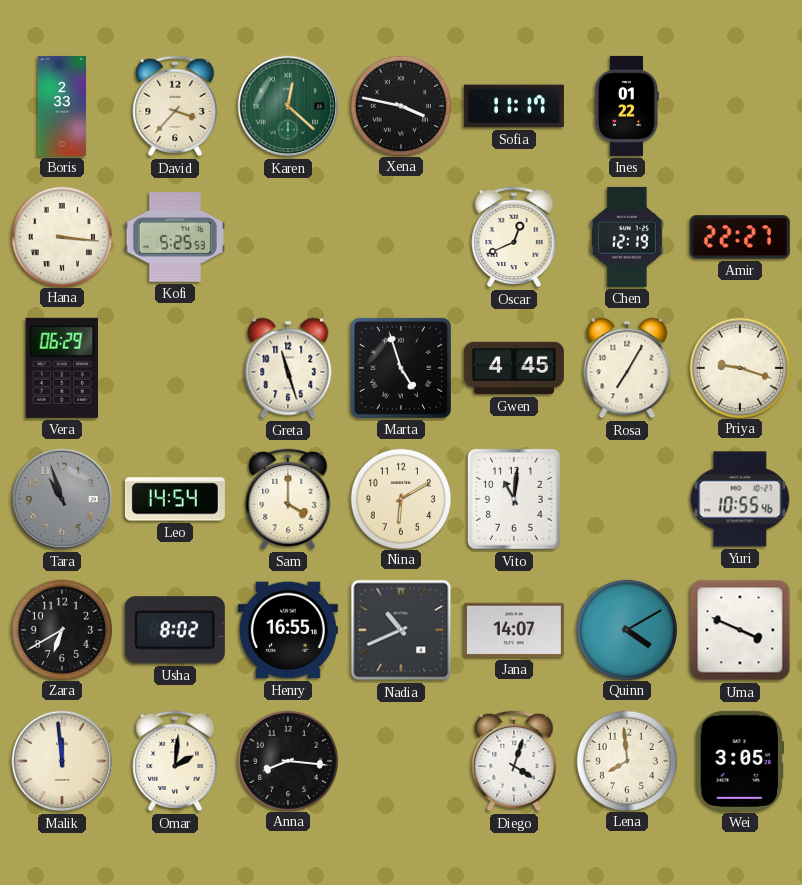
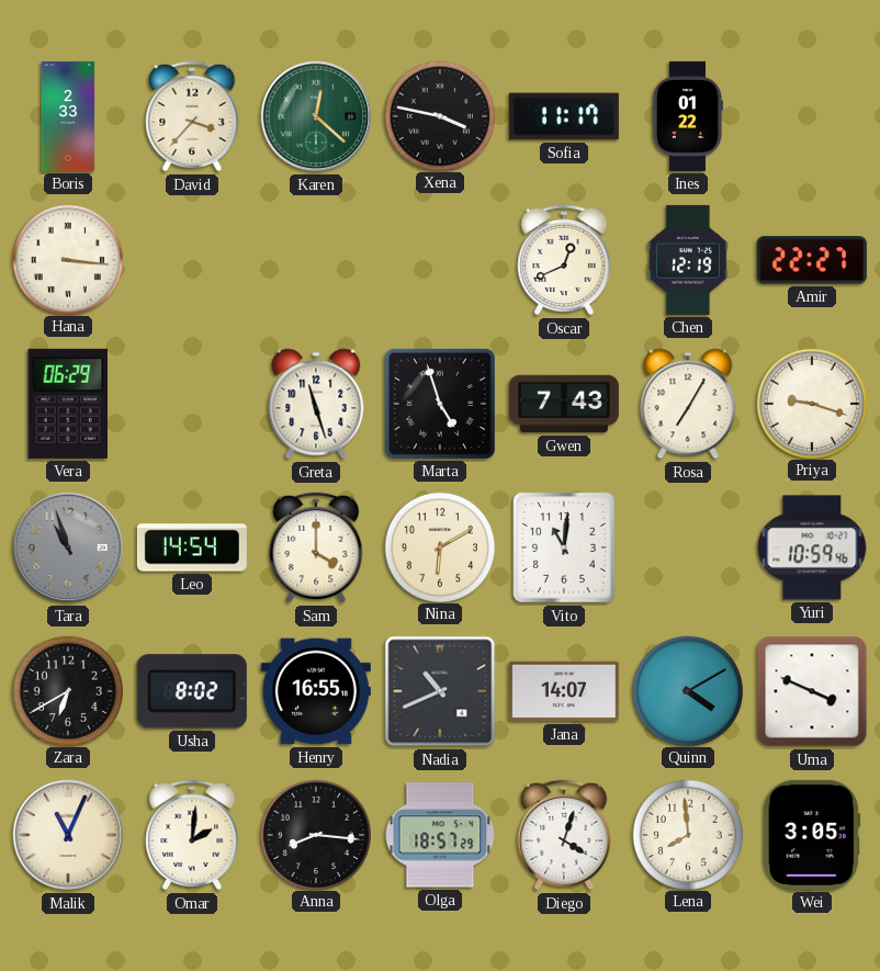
Kofi: 5:25 -> none
Gwen: 4:45 -> 7:43
Yuri: 10:55 -> 10:59
Malik: 11:59 -> 11:04
Olga: none -> 18:57
